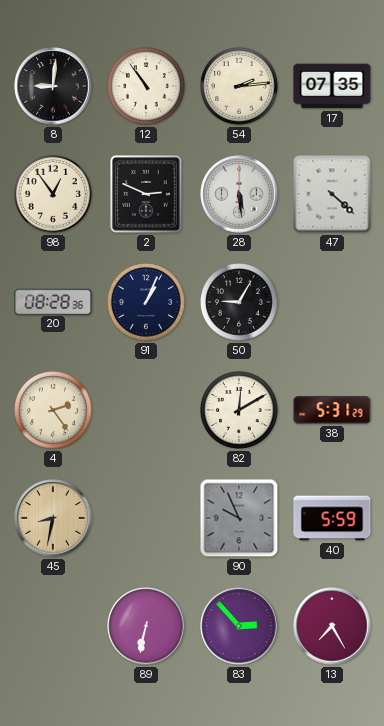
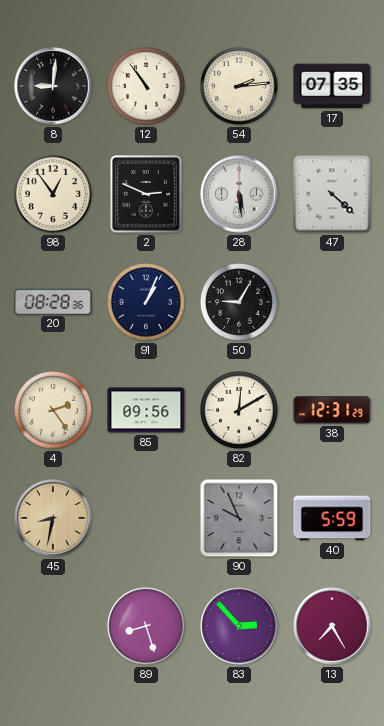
85: none -> 09:56
38: 5:31 -> 12:31
89: 6:32 -> 8:27
